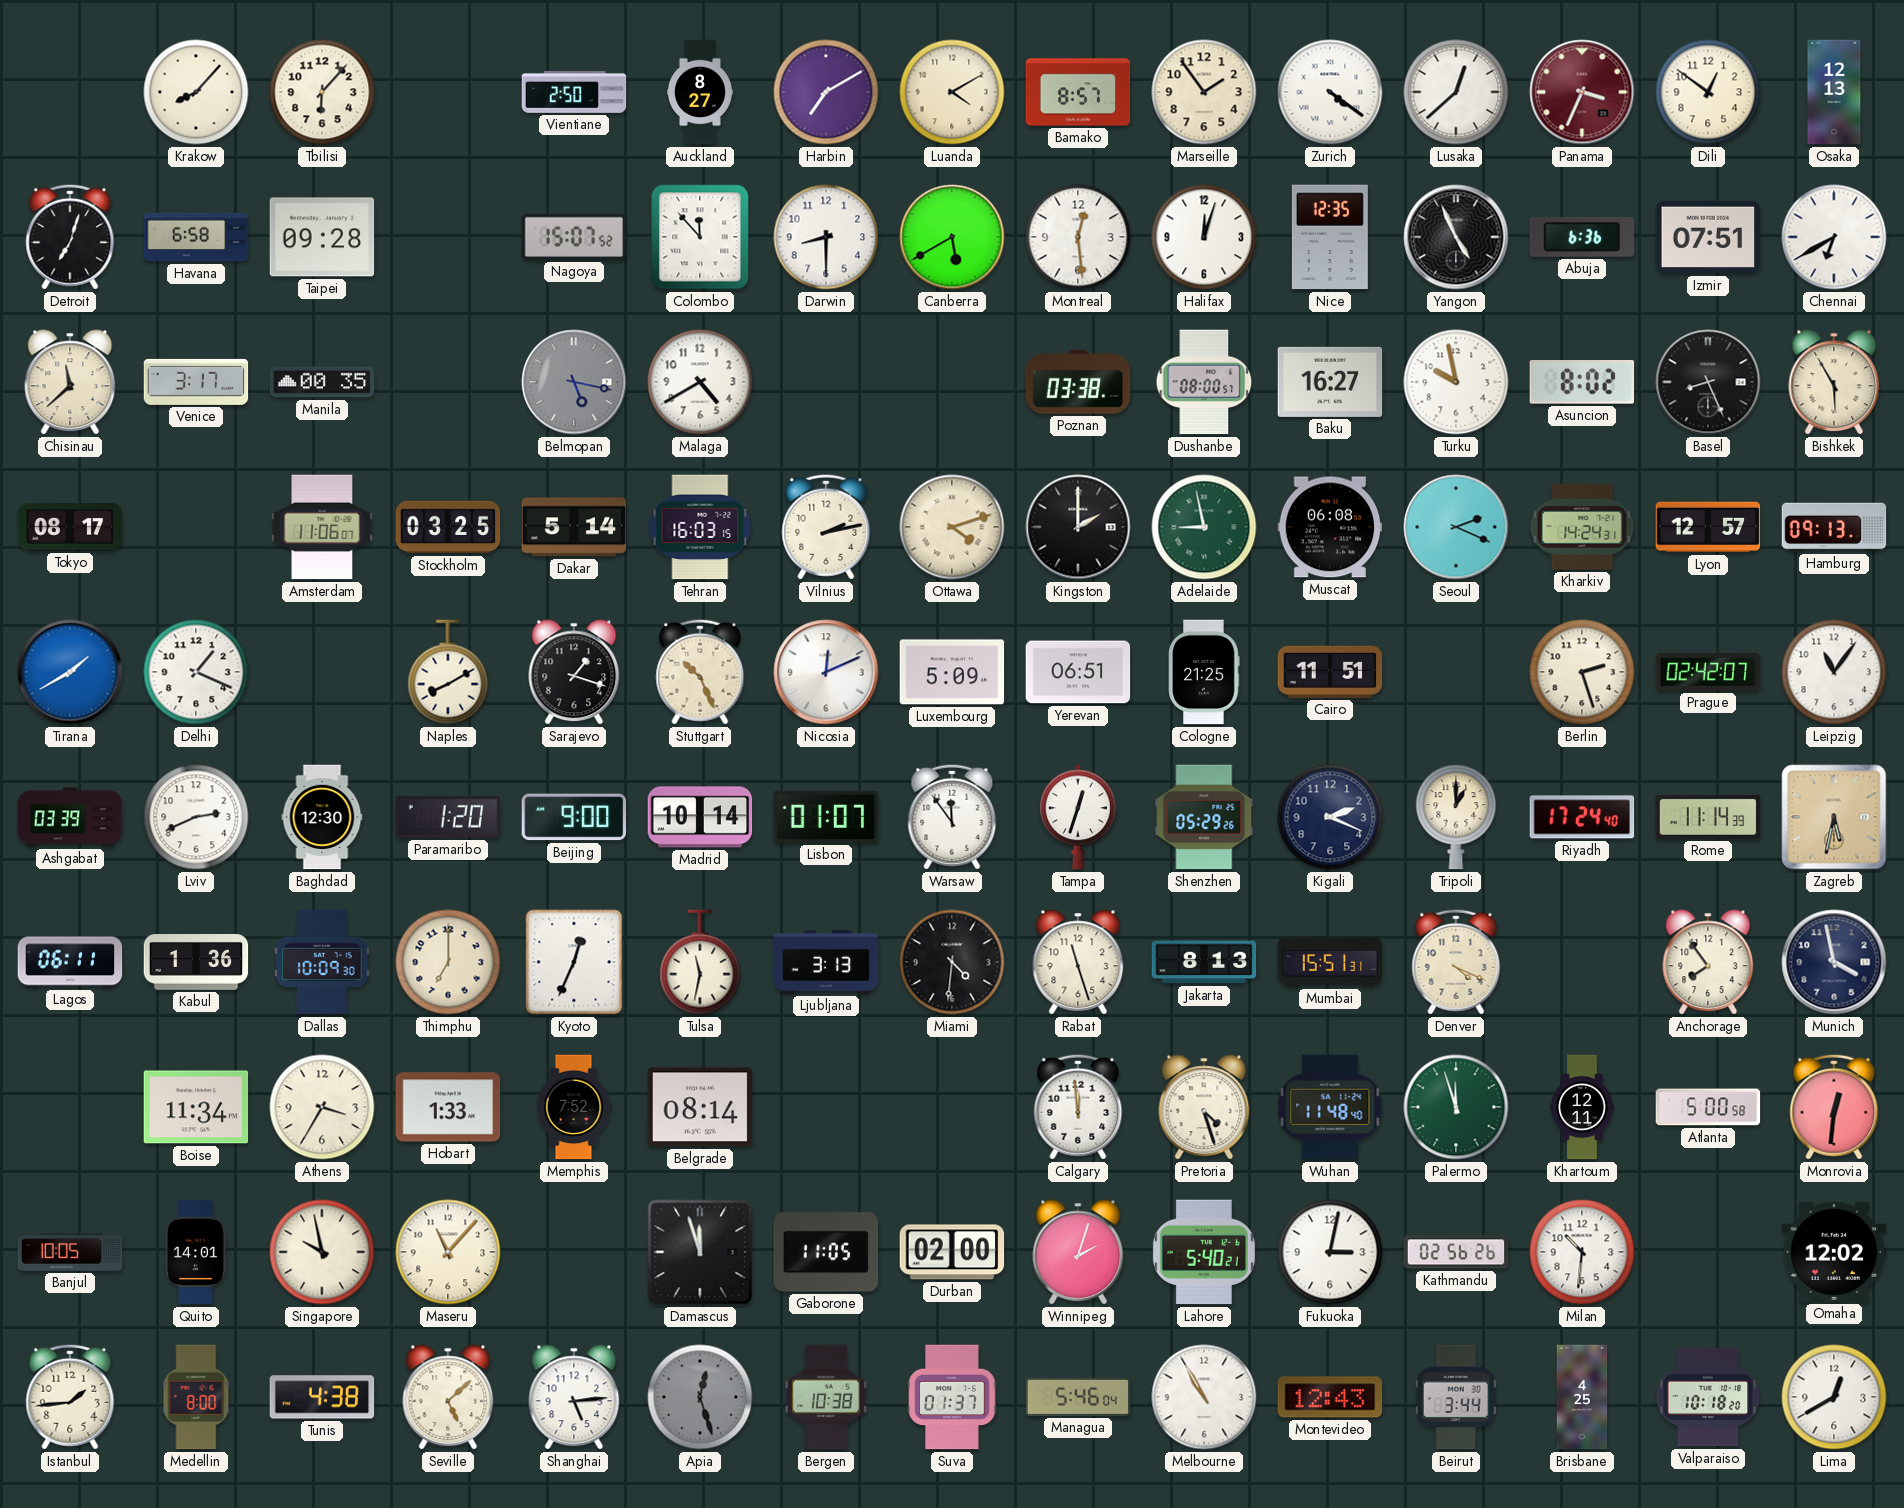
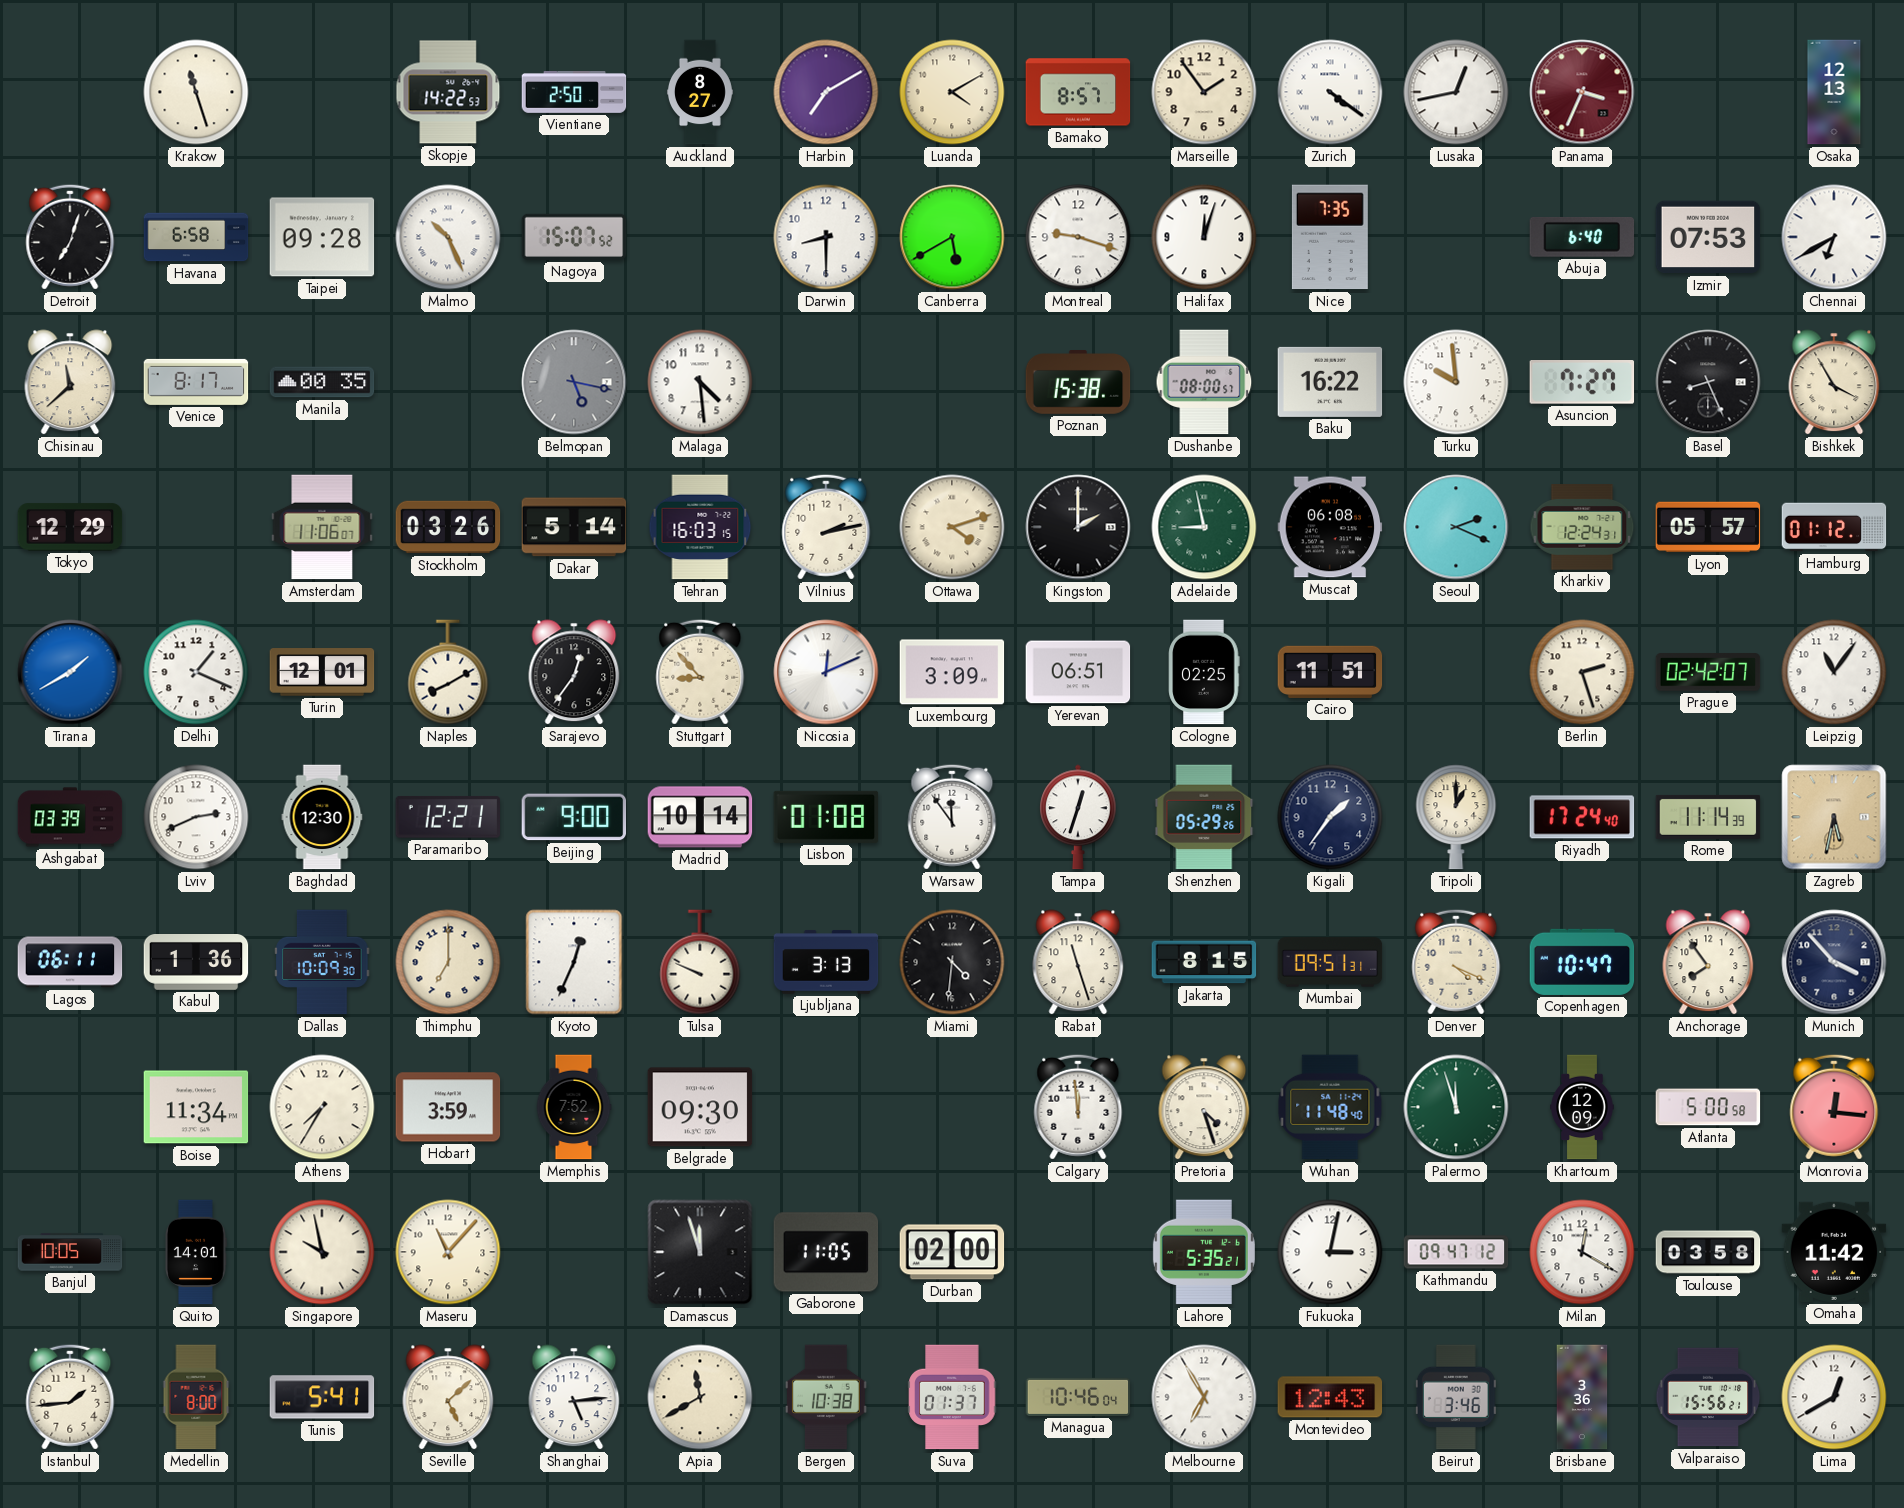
Krakow: 8:07 -> 11:27
Tbilisi: 6:07 -> none
Skopje: none -> 14:22
Lusaka: 12:38 -> 12:43
Dili: 12:51 -> none
Malmo: none -> 10:26
Colombo: 11:53 -> none
Montreal: 12:29 -> 9:18
Nice: 12:35 -> 7:35
Yangon: 4:56 -> none
Abuja: 6:36 -> 6:40
Izmir: 07:51 -> 07:53
Venice: 3:17 -> 8:17
Malaga: 4:40 -> 4:29
Poznan: 03:38 -> 15:38
Baku: 16:27 -> 16:22
Turku: 9:58 -> 9:59
Asuncion: 8:02 -> 7:27
Bishkek: 5:55 -> 3:55
Tokyo: 08:17 -> 12:29
Stockholm: 03:25 -> 03:26
Kharkiv: 14:24 -> 12:24
Lyon: 12:57 -> 05:57
Hamburg: 09:13 -> 01:12
Turin: none -> 12:01
Sarajevo: 1:18 -> 12:36
Stuttgart: 10:26 -> 8:53
Luxembourg: 5:09 -> 3:09
Cologne: 21:25 -> 02:25
Paramaribo: 1:20 -> 12:21
Lisbon: 01:07 -> 01:08
Kigali: 2:19 -> 1:36
Tulsa: 11:32 -> 9:49
Jakarta: 8:13 -> 8:15
Mumbai: 15:51 -> 09:51
Copenhagen: none -> 10:47
Munich: 3:58 -> 3:53
Athens: 3:35 -> 7:35
Hobart: 1:33 -> 3:59
Belgrade: 08:14 -> 09:30
Khartoum: 12:11 -> 12:09
Monrovia: 12:31 -> 12:16
Winnipeg: 2:03 -> none
Lahore: 5:40 -> 5:35
Kathmandu: 02:56 -> 09:47
Milan: 10:31 -> 12:20
Toulouse: none -> 03:58
Omaha: 12:02 -> 11:42
Tunis: 4:38 -> 5:41
Apia: 12:27 -> 11:40
Apia dial: grey -> cream
Managua: 5:46 -> 10:46
Melbourne: 10:55 -> 6:55
Beirut: 3:44 -> 3:46
Brisbane: 4:25 -> 3:36
Valparaiso: 10:18 -> 15:56
